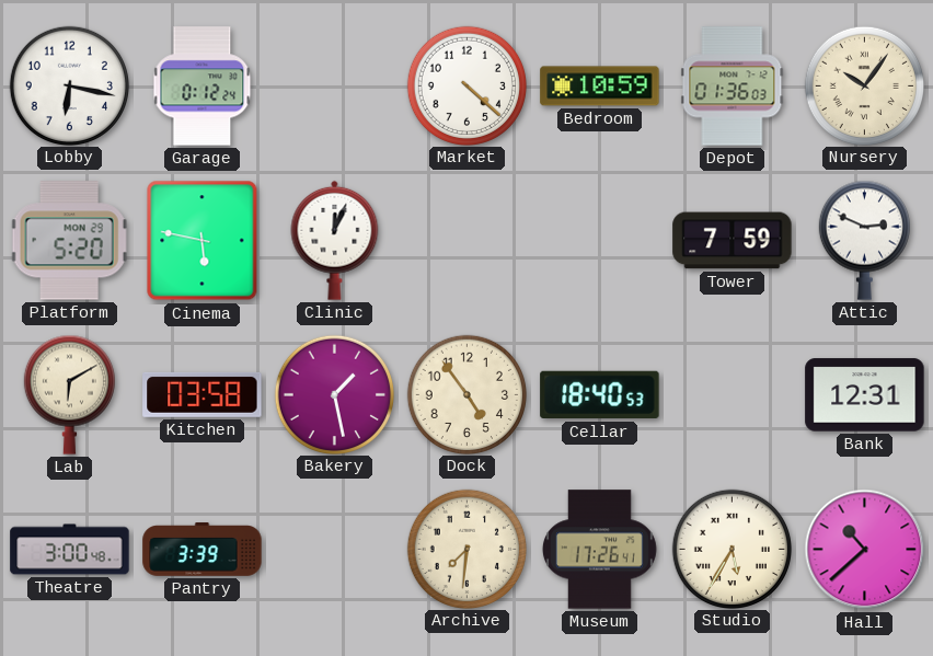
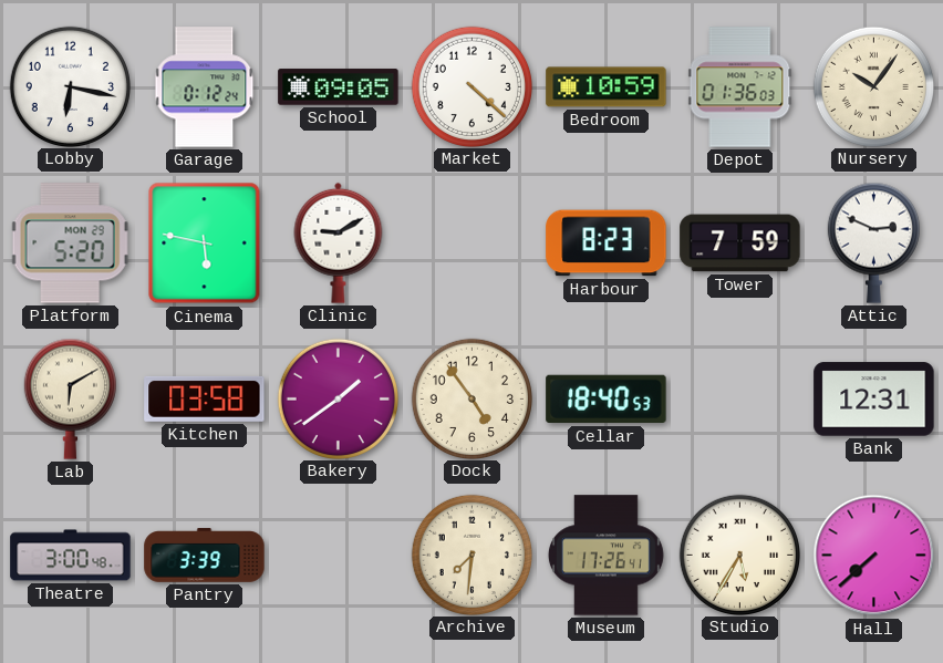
School: none -> 09:05
Clinic: 12:04 -> 9:10
Harbour: none -> 8:23
Bakery: 1:28 -> 1:39
Hall: 10:38 -> 7:38
